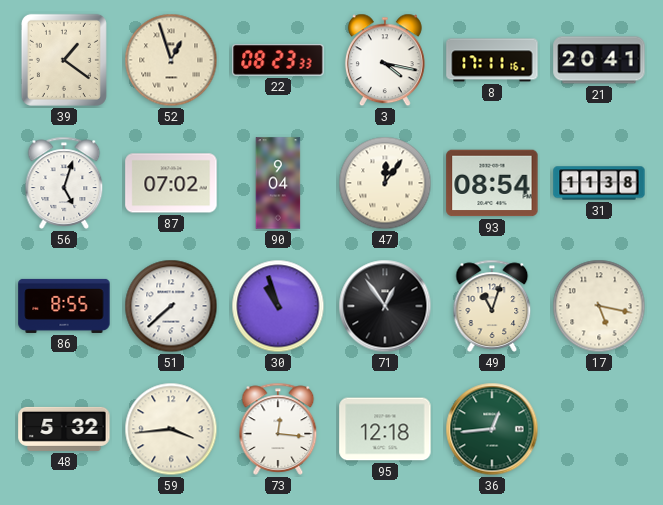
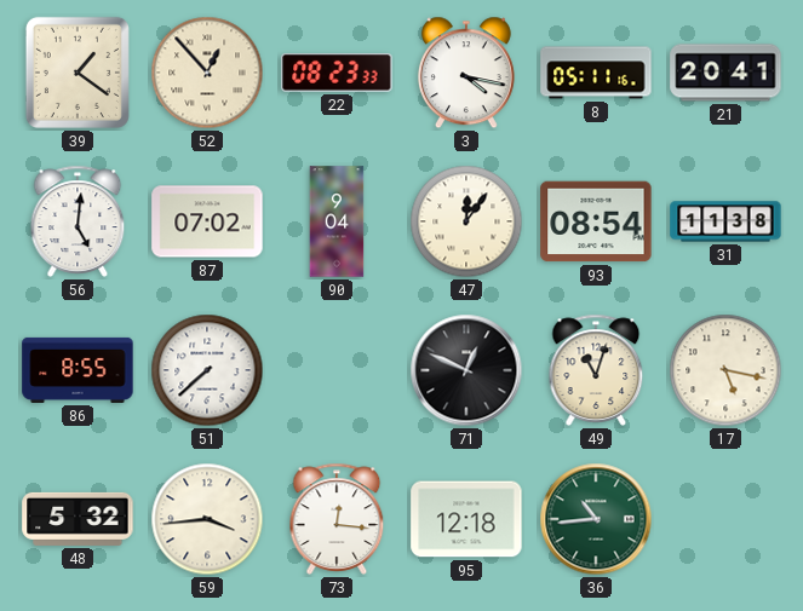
52: 12:57 -> 12:53
8: 17:11 -> 05:11
56: 5:03 -> 5:01
30: 10:57 -> none
71: 12:54 -> 12:49
36: 12:44 -> 10:44
